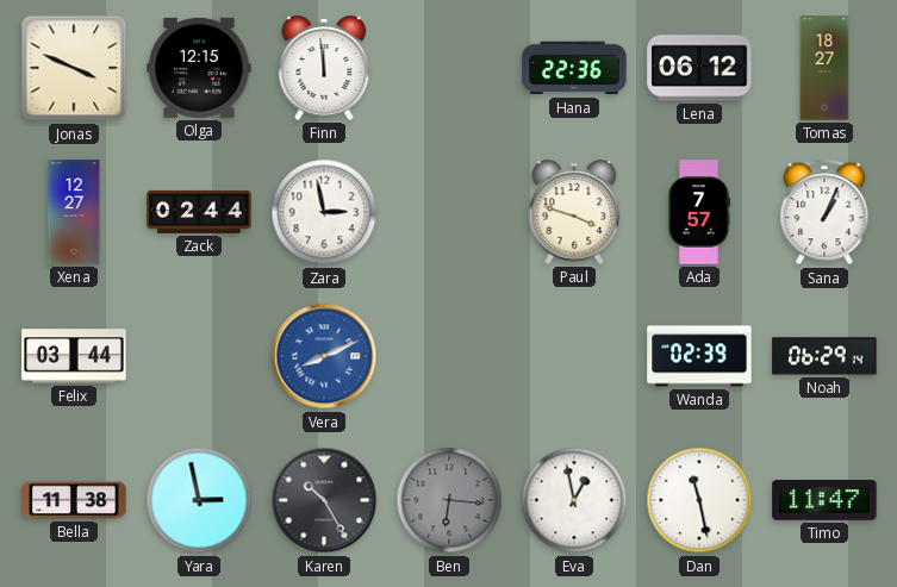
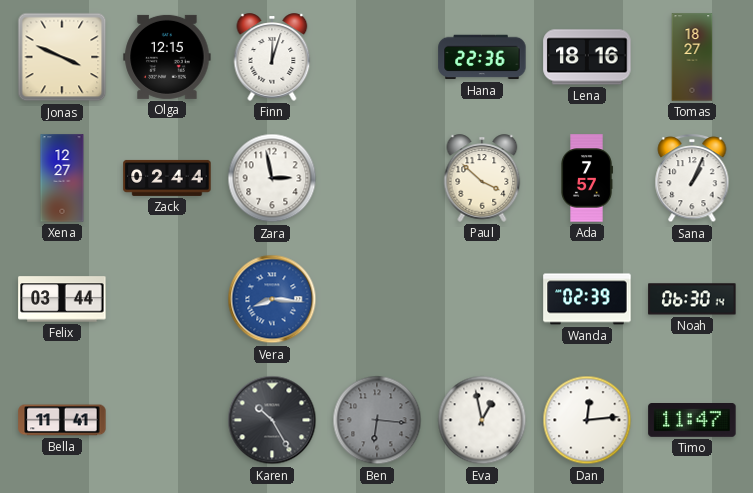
Finn: 11:59 -> 12:03
Lena: 06:12 -> 18:16
Paul: 3:48 -> 3:52
Vera: 8:11 -> 8:16
Noah: 06:29 -> 06:30
Bella: 11:38 -> 11:41
Yara: 2:58 -> none
Dan: 11:28 -> 12:14
